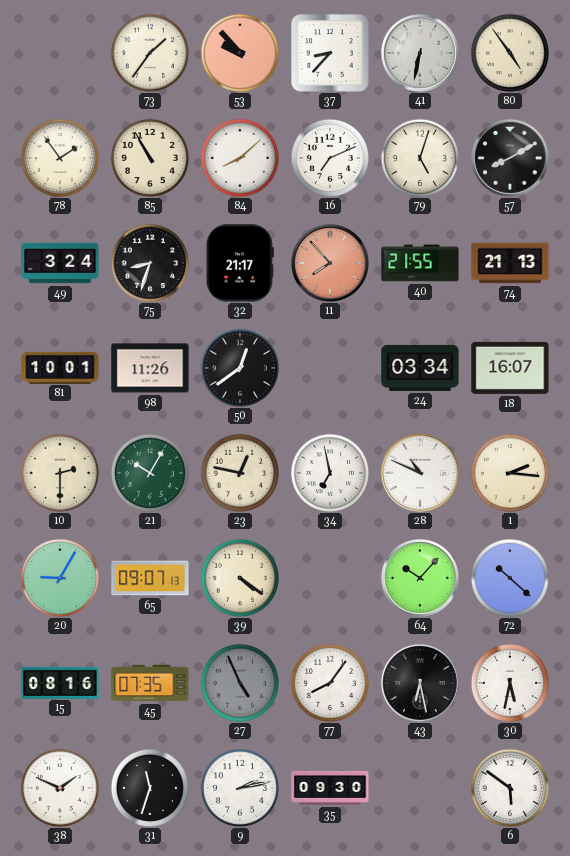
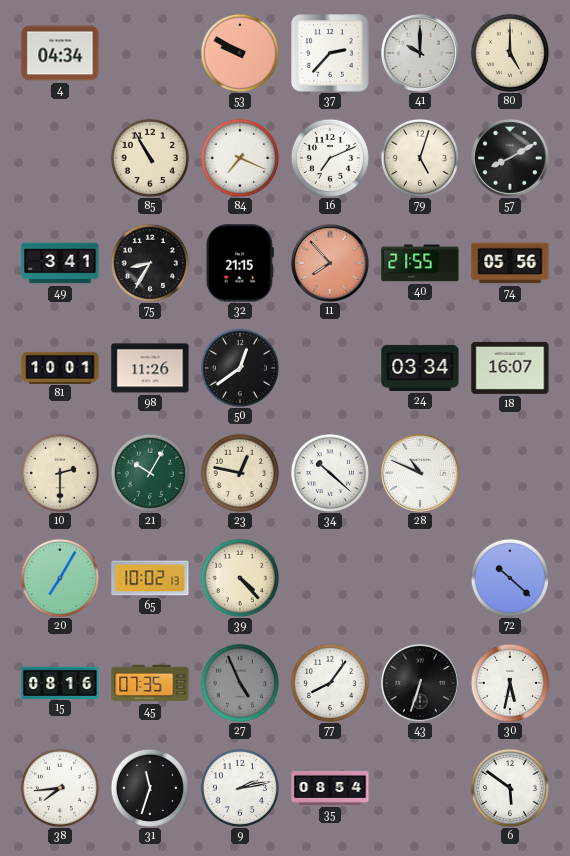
4: none -> 04:34
73: 1:36 -> none
53: 9:53 -> 9:50
37: 8:37 -> 2:37
41: 6:32 -> 10:00
80: 4:54 -> 5:00
78: 1:54 -> none
84: 8:08 -> 7:19
49: 3:24 -> 3:41
75: 8:33 -> 8:35
32: 21:17 -> 21:15
74: 21:13 -> 05:56
34: 6:58 -> 10:22
1: 2:16 -> none
20: 9:05 -> 7:05
65: 09:07 -> 10:02
39: 4:21 -> 4:23
64: 10:07 -> none
43: 6:28 -> 6:33
38: 1:49 -> 7:44
35: 09:30 -> 08:54
